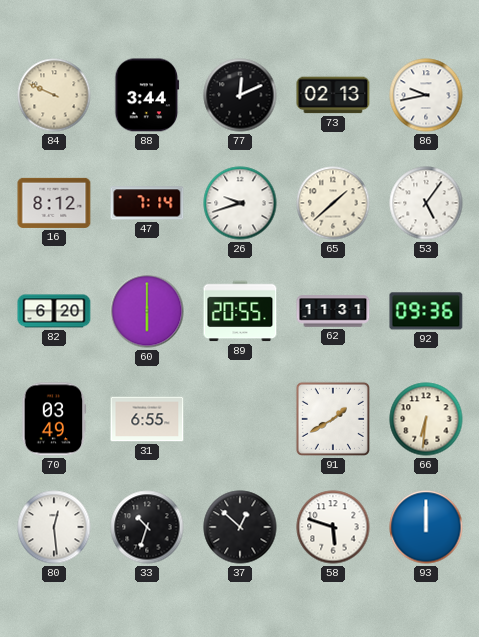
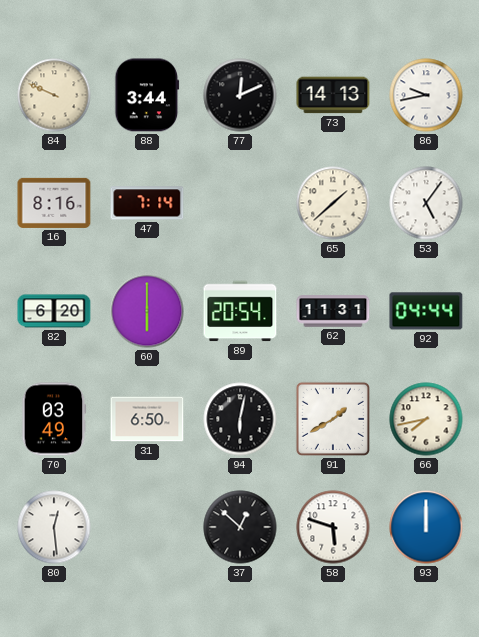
73: 02:13 -> 14:13
16: 8:12 -> 8:16
26: 9:42 -> none
89: 20:55 -> 20:54
92: 09:36 -> 04:44
31: 6:55 -> 6:50
94: none -> 6:02
66: 6:31 -> 7:43
33: 10:33 -> none
